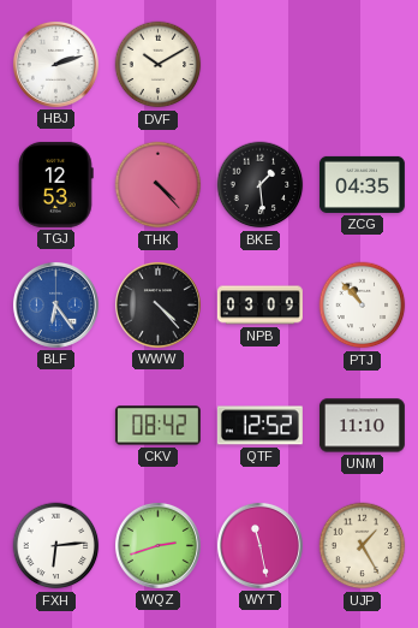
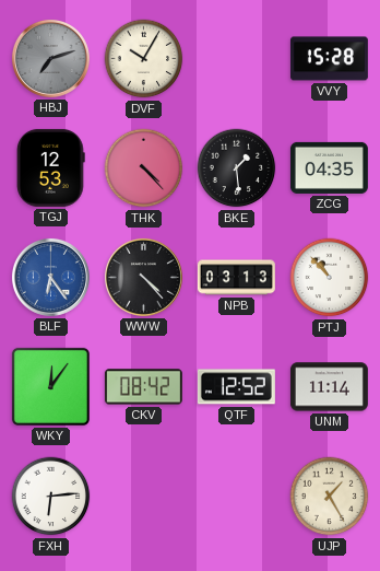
HBJ: 2:12 -> 7:12
HBJ dial: white -> grey
DVF: 10:10 -> 10:05
VVY: none -> 15:28
NPB: 03:09 -> 03:13
WKY: none -> 12:06
UNM: 11:10 -> 11:14
WQZ: 2:42 -> none
WYT: 11:28 -> none
